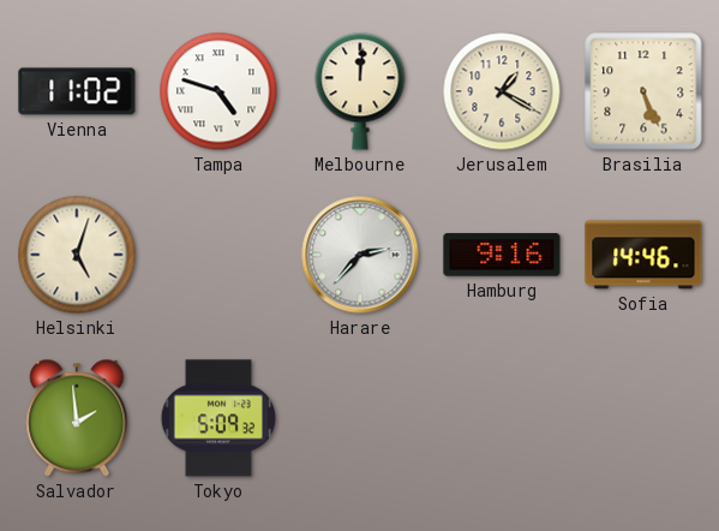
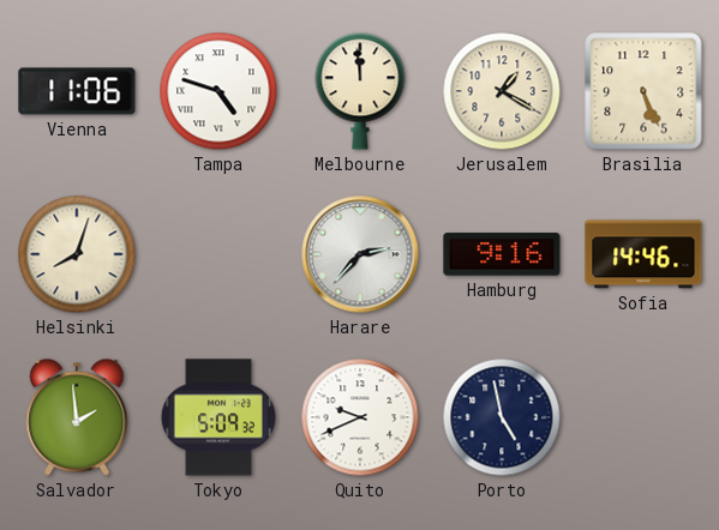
Vienna: 11:02 -> 11:06
Melbourne: 12:01 -> 11:59
Helsinki: 5:03 -> 8:03
Quito: none -> 9:41
Porto: none -> 4:58
